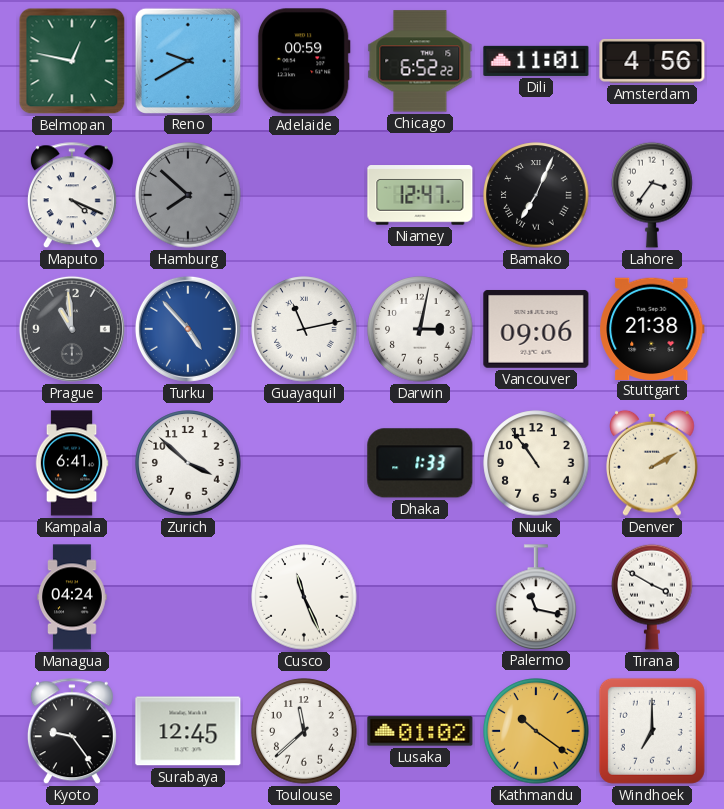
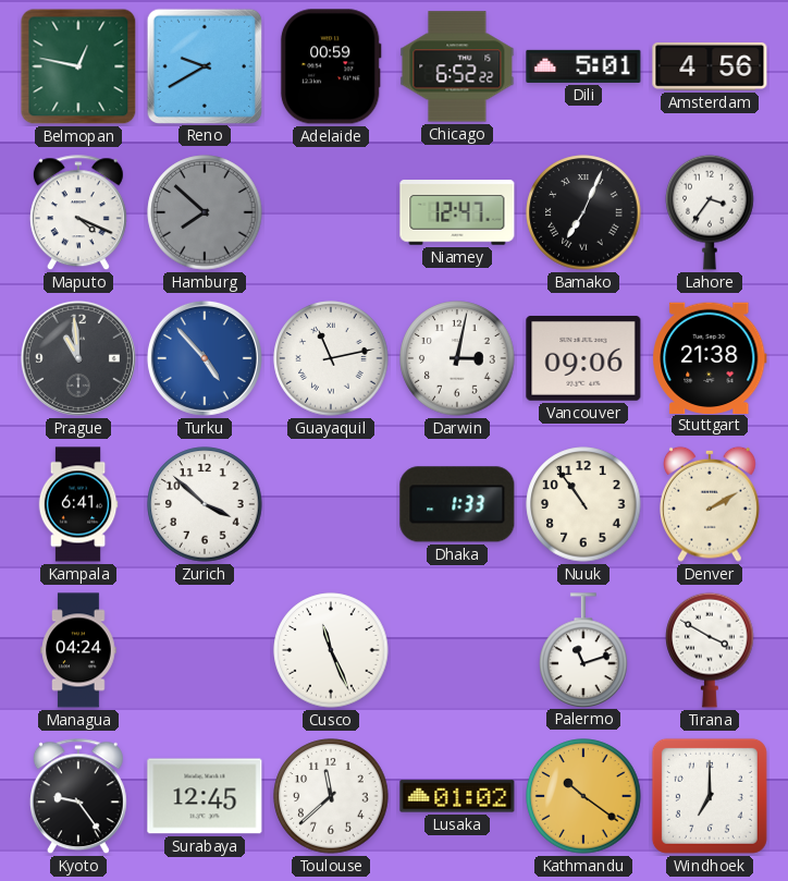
Dili: 11:01 -> 5:01
Palermo: 11:17 -> 11:12
